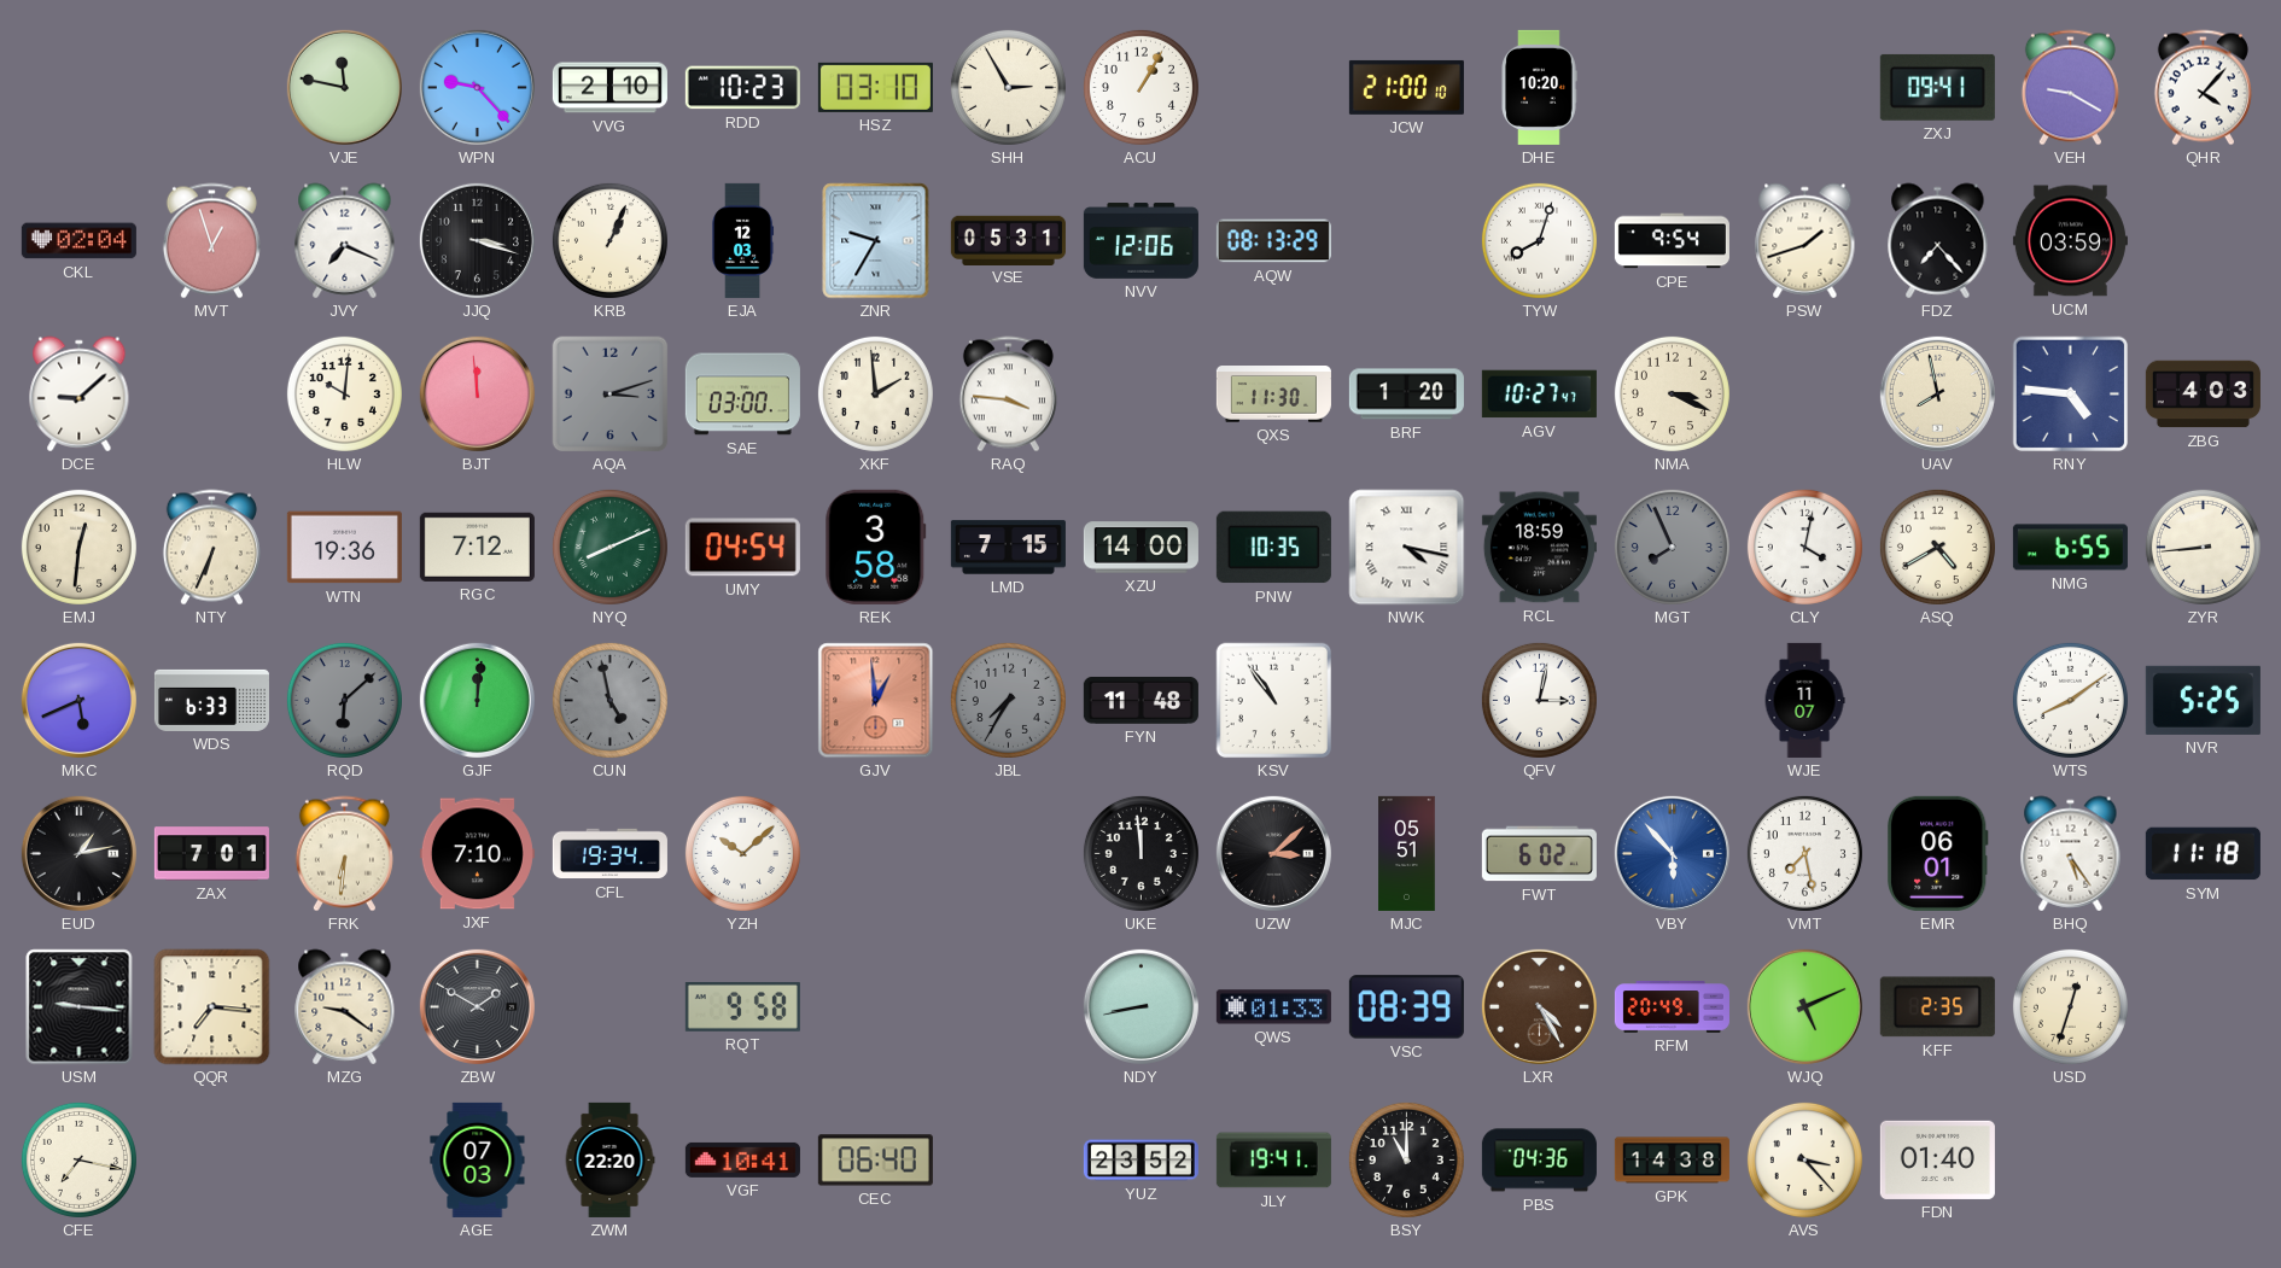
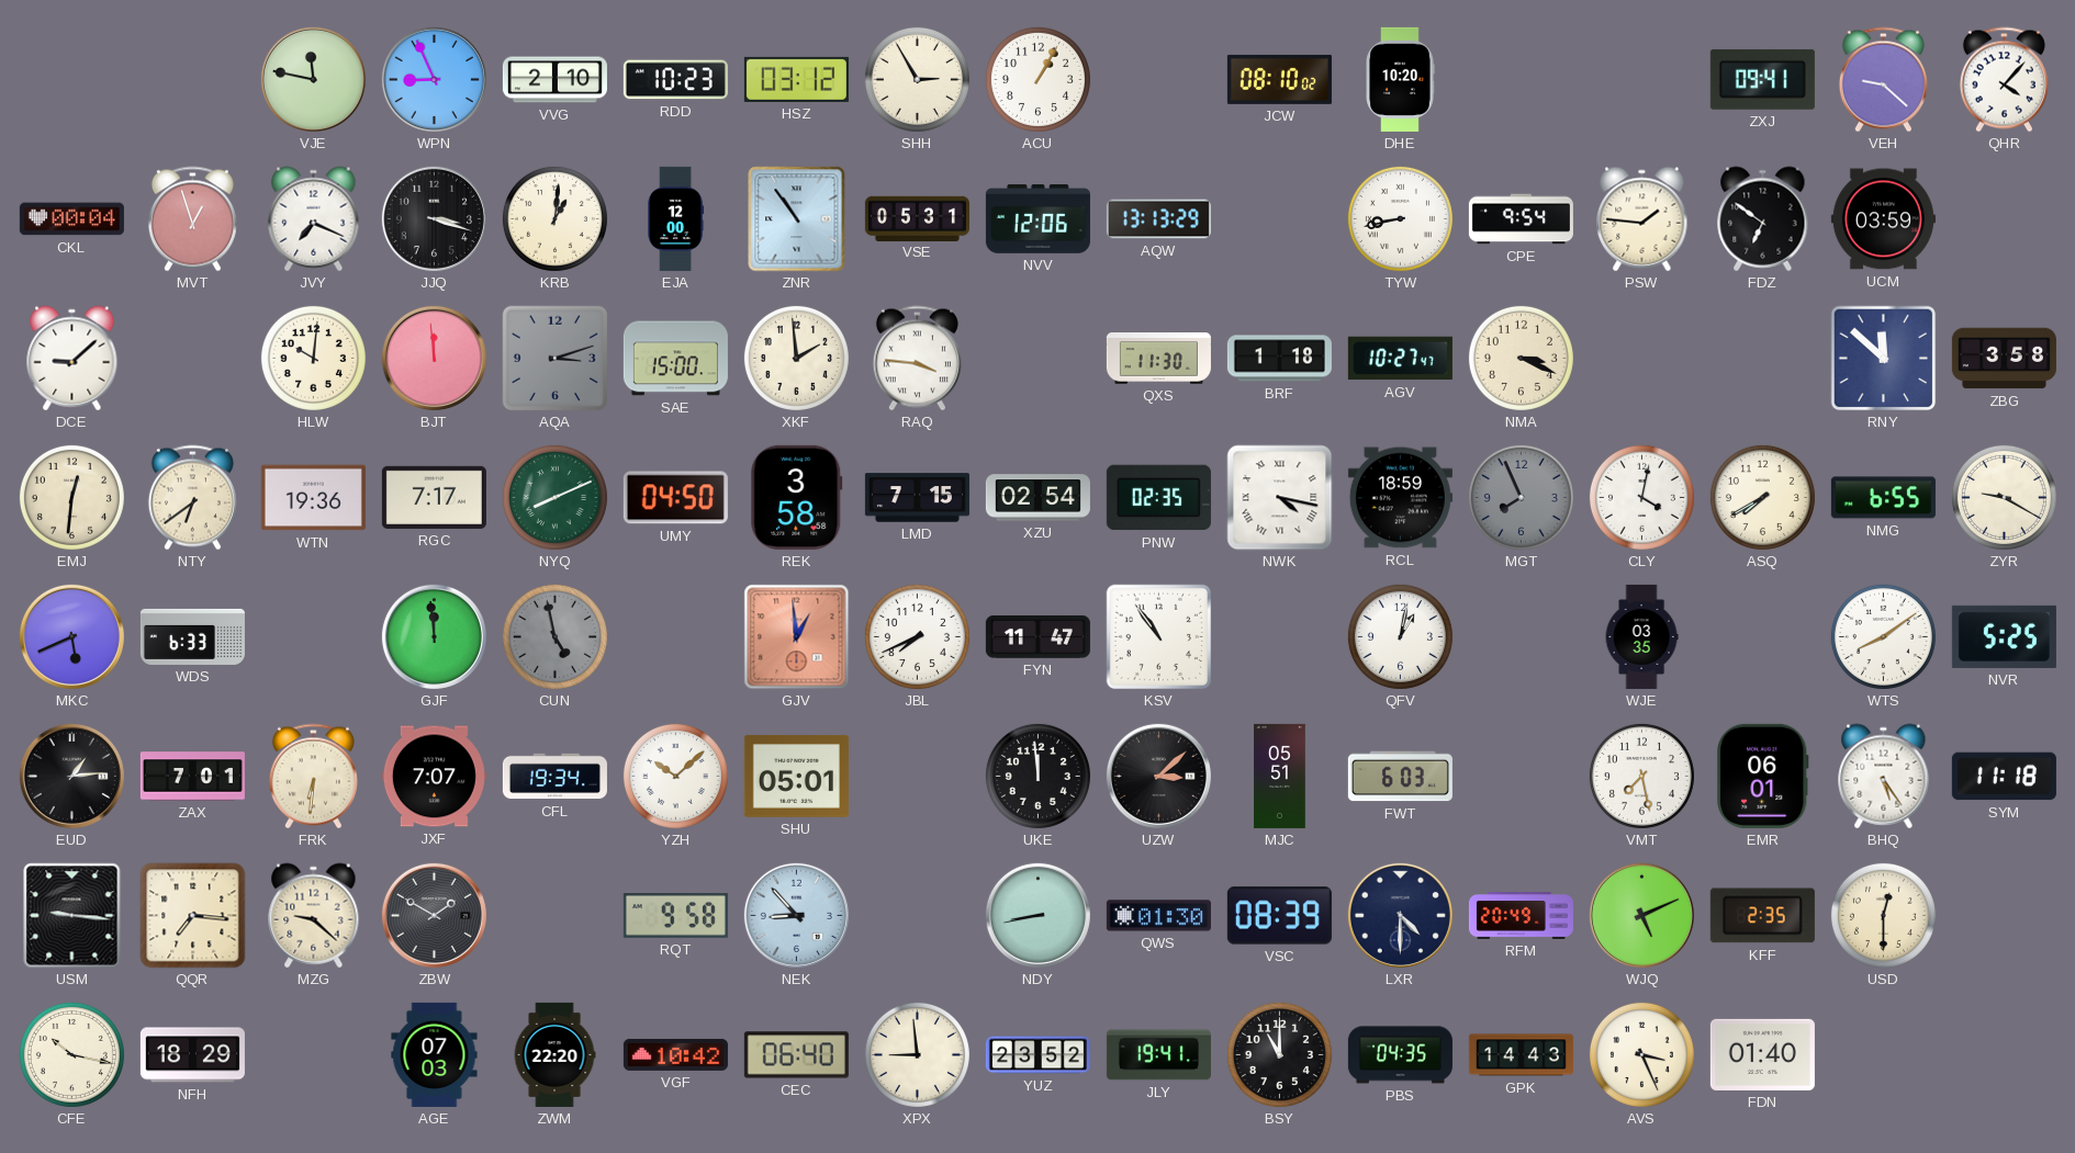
WPN: 9:23 -> 8:56
HSZ: 03:10 -> 03:12
JCW: 21:00 -> 08:10
VEH: 9:20 -> 9:22
CKL: 02:04 -> 00:04
KRB: 1:04 -> 1:01
EJA: 12:03 -> 12:00
ZNR: 9:35 -> 10:54
AQW: 08:13 -> 13:13
TYW: 8:03 -> 8:43
PSW: 1:42 -> 1:46
FDZ: 7:23 -> 6:51
SAE: 03:00 -> 15:00
BRF: 1:20 -> 1:18
UAV: 7:58 -> none
RNY: 4:46 -> 11:52
ZBG: 4:03 -> 3:58
NTY: 6:34 -> 6:39
RGC: 7:12 -> 7:17
UMY: 04:54 -> 04:50
XZU: 14:00 -> 02:54
PNW: 10:35 -> 02:35
ASQ: 4:40 -> 7:40
ZYR: 8:44 -> 9:20
RQD: 6:08 -> none
GJF: 12:01 -> 11:59
JBL: 7:35 -> 7:41
JBL dial: grey -> white
FYN: 11:48 -> 11:47
QFV: 3:02 -> 1:02
WJE: 11:07 -> 03:35
EUD: 1:13 -> 1:14
JXF: 7:10 -> 7:07
SHU: none -> 05:01
FWT: 6:02 -> 6:03
VBY: 5:53 -> none
MZG: 9:21 -> 9:22
NEK: none -> 8:53
QWS: 01:33 -> 01:30
LXR: 4:25 -> 4:30
LXR dial: brown -> navy
USD: 12:33 -> 12:30
CFE: 7:17 -> 10:17
NFH: none -> 18:29
VGF: 10:41 -> 10:42
XPX: none -> 8:59
PBS: 04:36 -> 04:35
GPK: 14:38 -> 14:43
AVS: 3:23 -> 3:26
